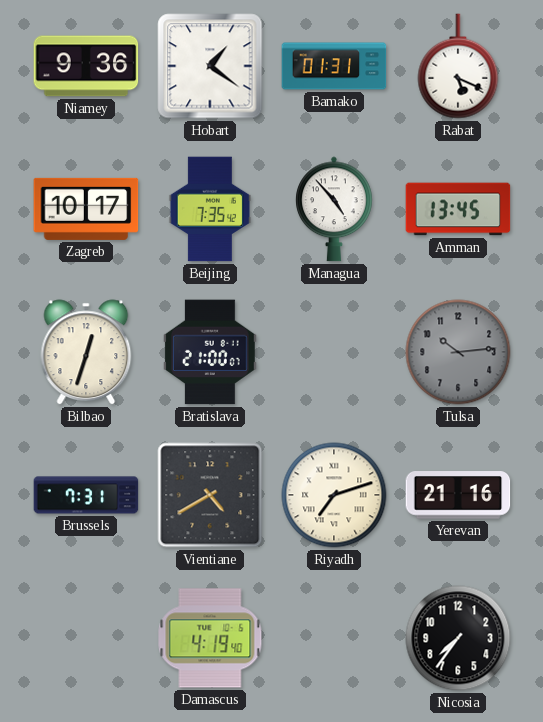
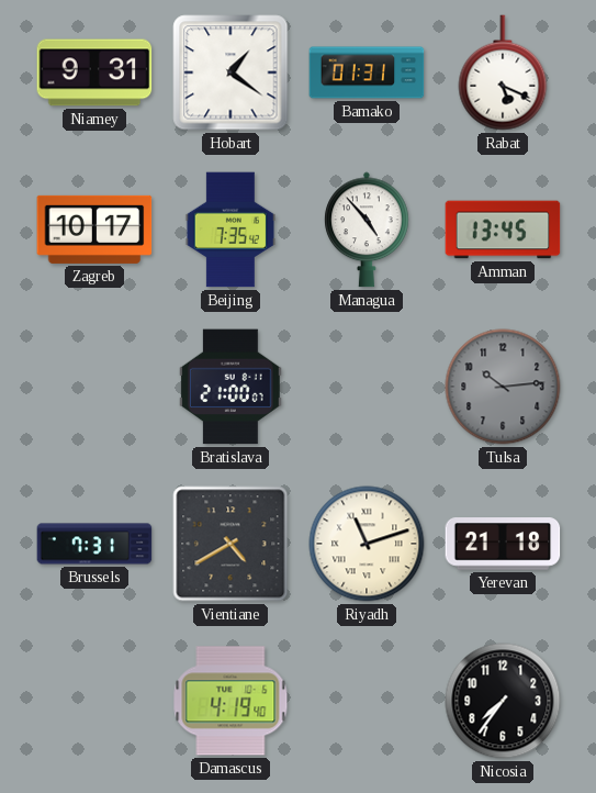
Niamey: 9:36 -> 9:31
Bilbao: 12:33 -> none
Riyadh: 7:12 -> 11:12
Yerevan: 21:16 -> 21:18
